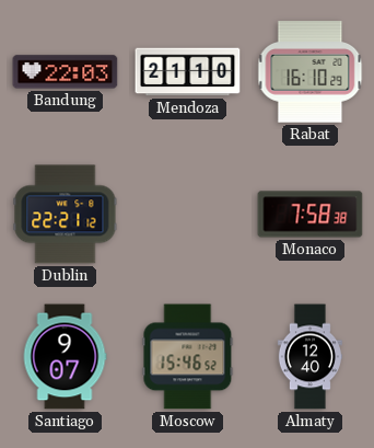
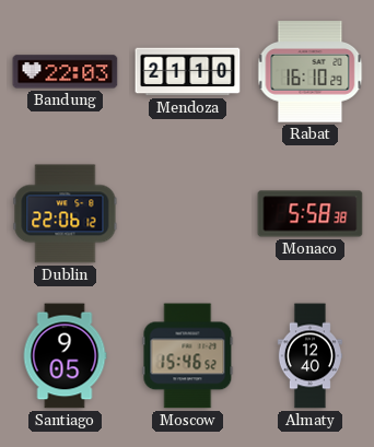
Dublin: 22:21 -> 22:06
Monaco: 7:58 -> 5:58
Santiago: 9:07 -> 9:05
